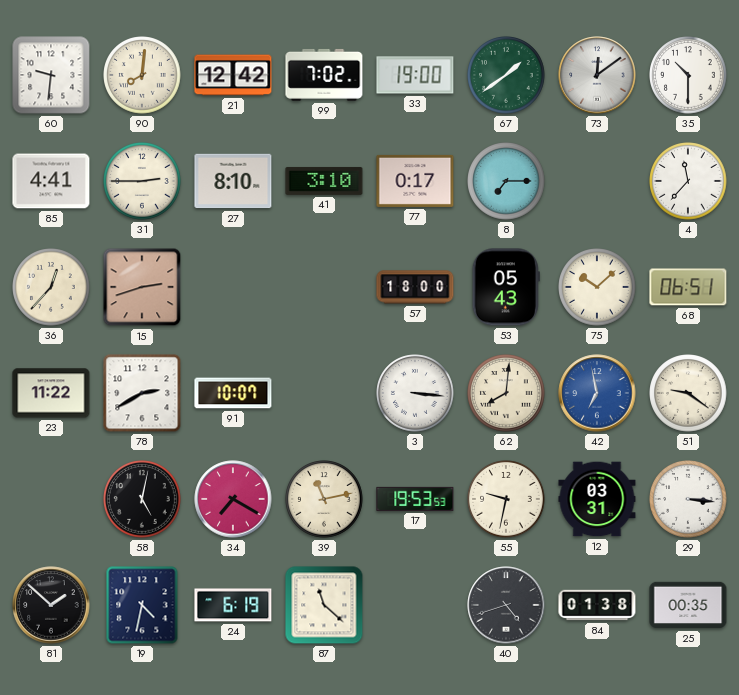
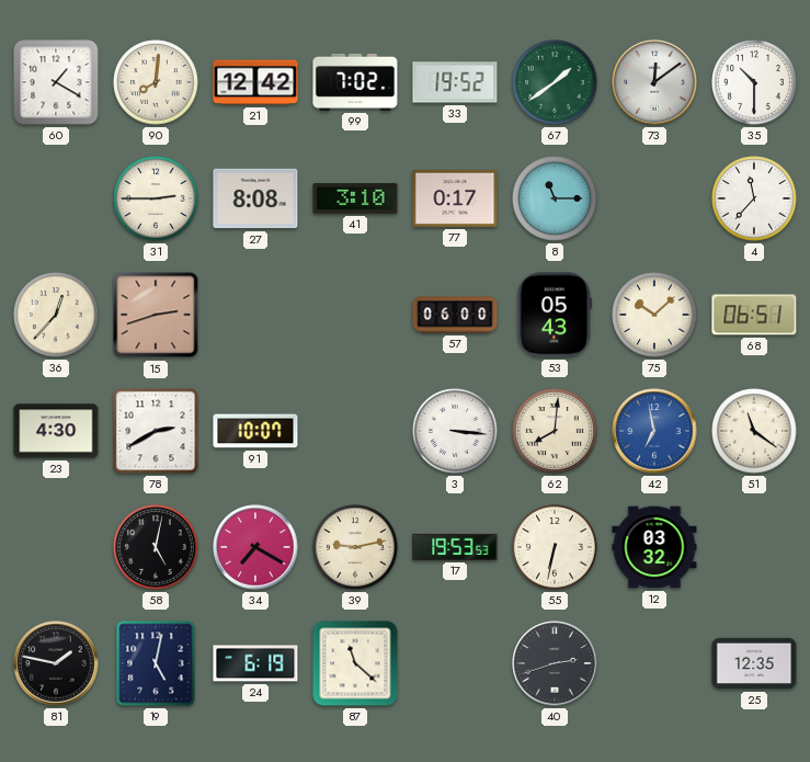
60: 9:31 -> 1:20
33: 19:00 -> 19:52
85: 4:41 -> none
27: 8:10 -> 8:08
8: 7:15 -> 11:15
57: 18:00 -> 06:00
23: 11:22 -> 4:30
51: 9:21 -> 11:21
39: 11:13 -> 9:13
55: 9:32 -> 6:32
12: 03:31 -> 03:32
29: 3:16 -> none
81: 1:52 -> 1:47
19: 4:32 -> 5:02
40: 4:42 -> 2:42
84: 01:38 -> none
25: 00:35 -> 12:35
